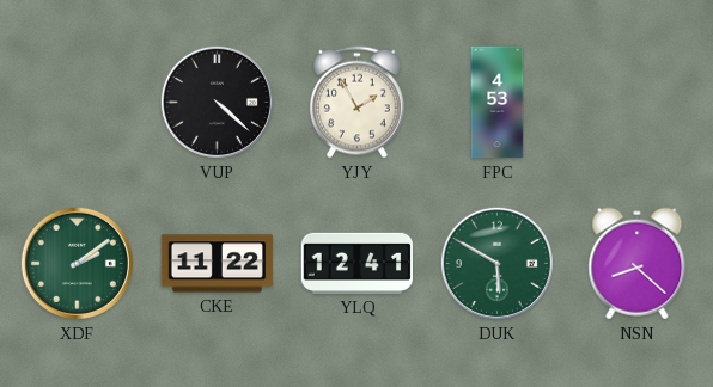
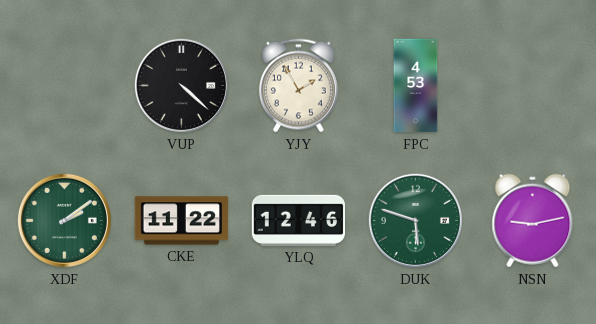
YLQ: 12:41 -> 12:46
DUK: 5:50 -> 5:48
NSN: 8:22 -> 9:13
